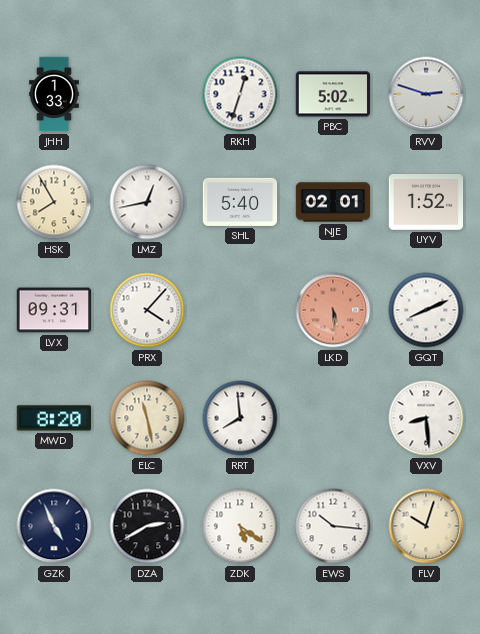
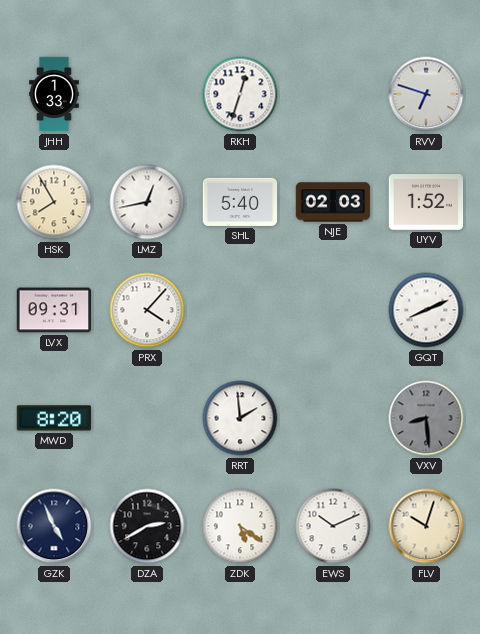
PBC: 5:02 -> none
RVV: 2:48 -> 6:48
NJE: 02:01 -> 02:03
LKD: 5:29 -> none
ELC: 11:28 -> none
RRT: 7:59 -> 1:59
VXV dial: white -> grey
EWS: 10:16 -> 10:11
